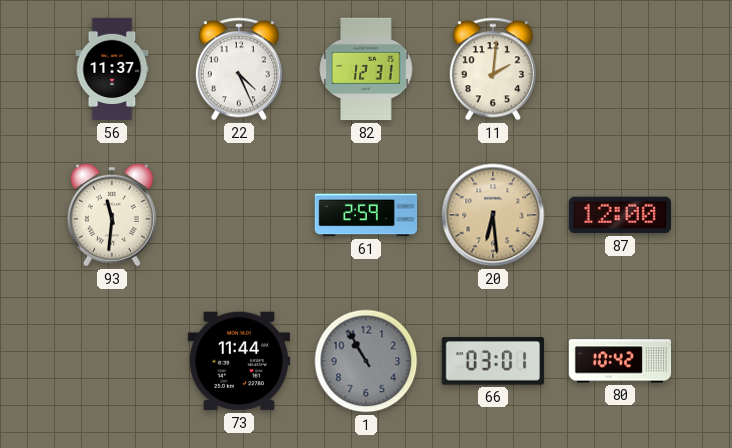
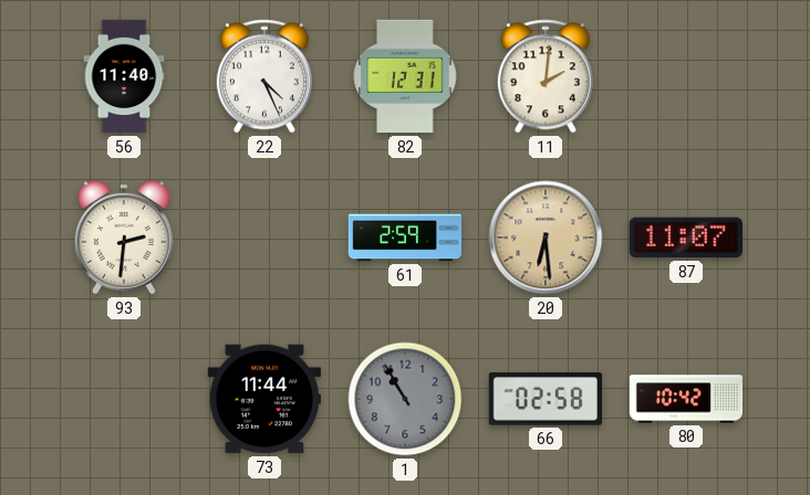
56: 11:37 -> 11:40
93: 11:31 -> 2:31
87: 12:00 -> 11:07
66: 03:01 -> 02:58
